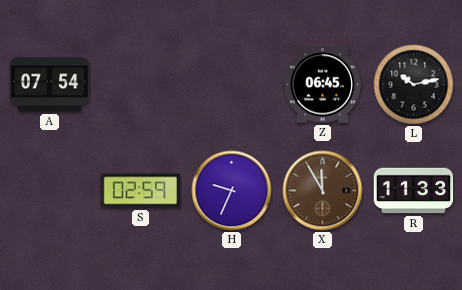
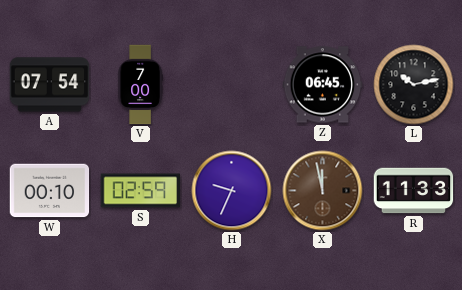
V: none -> 7:00
W: none -> 00:10
X: 11:55 -> 11:58
